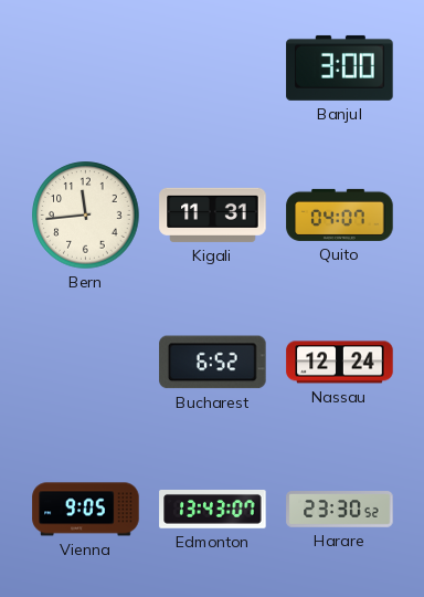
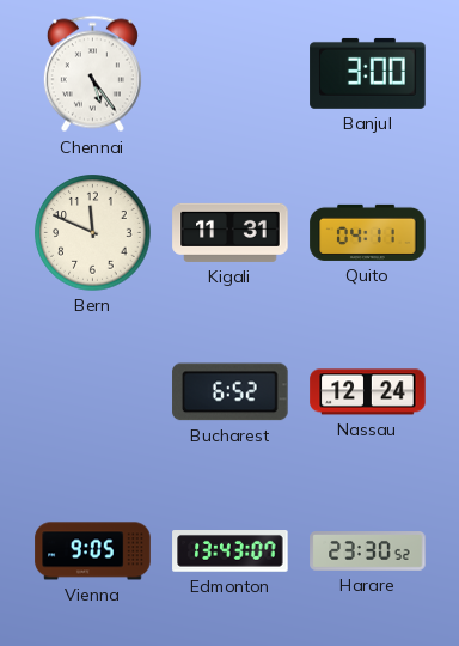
Chennai: none -> 5:24
Bern: 11:44 -> 11:49
Quito: 04:07 -> 04:11
